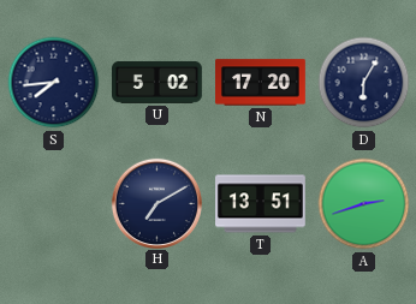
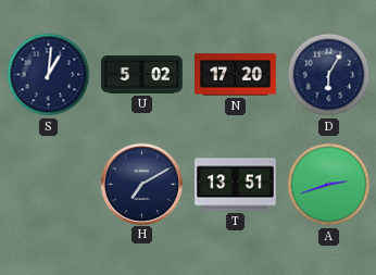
S: 7:44 -> 1:01
